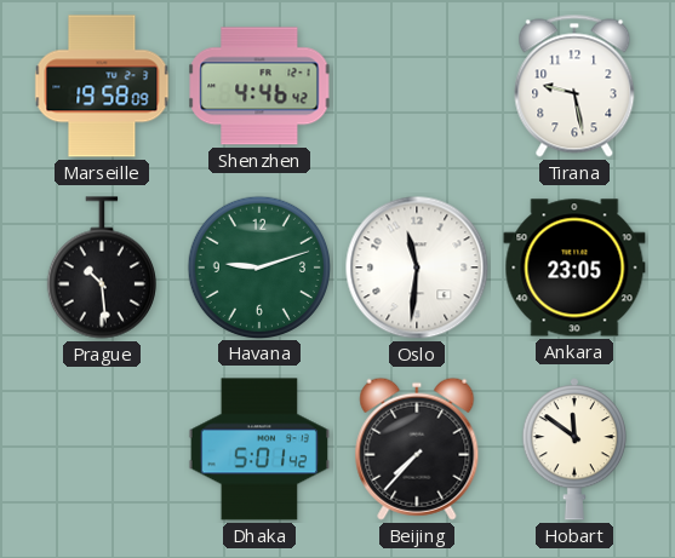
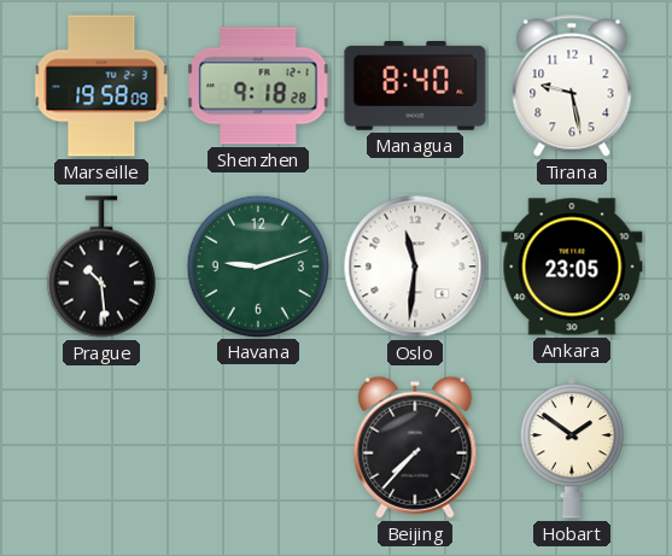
Shenzhen: 4:46 -> 9:18
Managua: none -> 8:40
Dhaka: 5:01 -> none
Hobart: 11:51 -> 1:51
